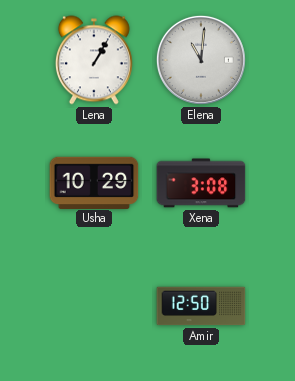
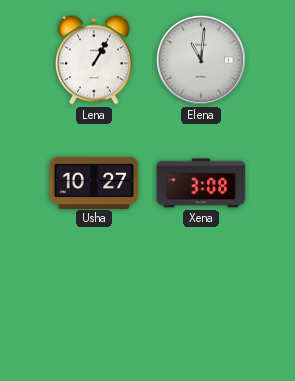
Usha: 10:29 -> 10:27
Amir: 12:50 -> none
